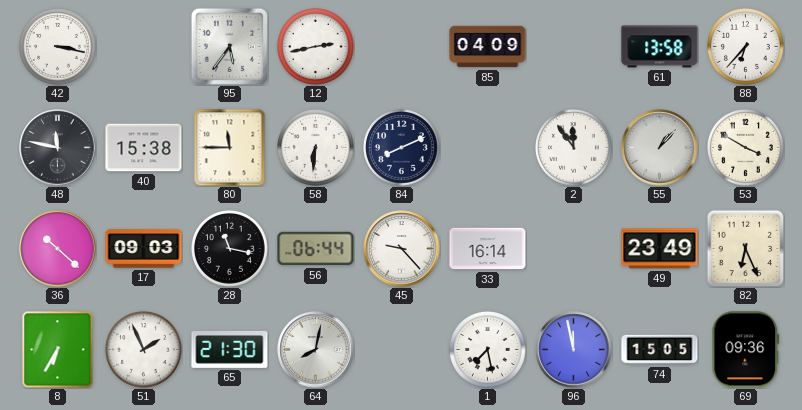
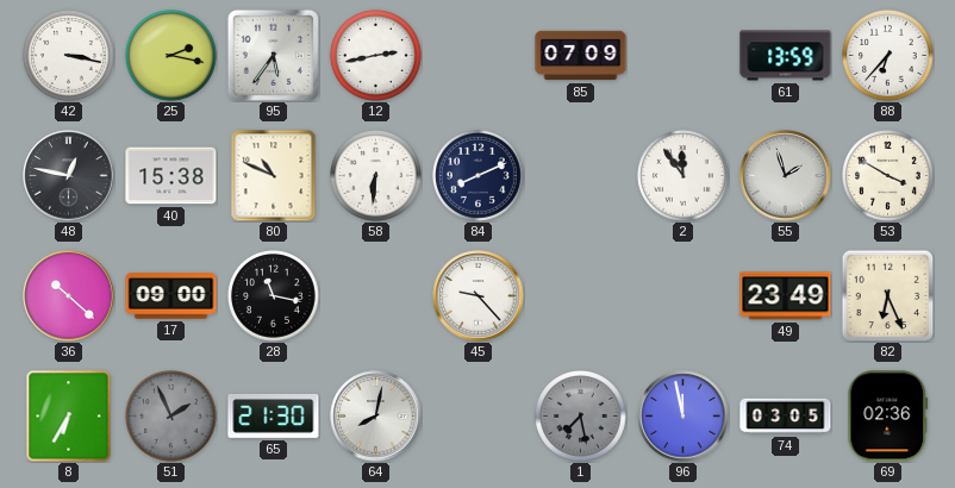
25: none -> 2:17
85: 04:09 -> 07:09
61: 13:58 -> 13:59
48: 11:47 -> 12:47
80: 11:45 -> 10:49
55: 1:07 -> 1:57
17: 09:03 -> 09:00
56: 06:44 -> none
33: 16:14 -> none
51 dial: white -> grey
1 dial: white -> grey
74: 15:05 -> 03:05
69: 09:36 -> 02:36
